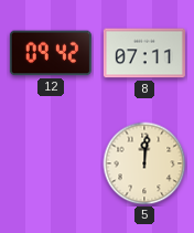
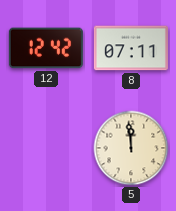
12: 09:42 -> 12:42
5: 12:01 -> 11:59
